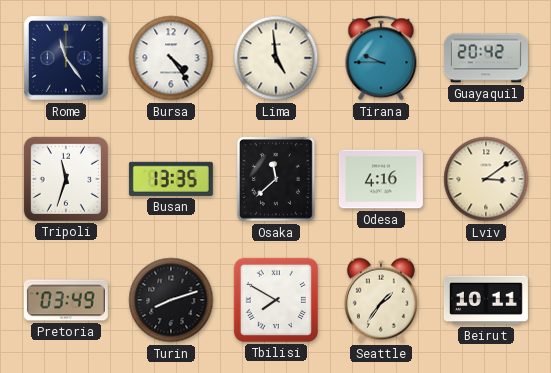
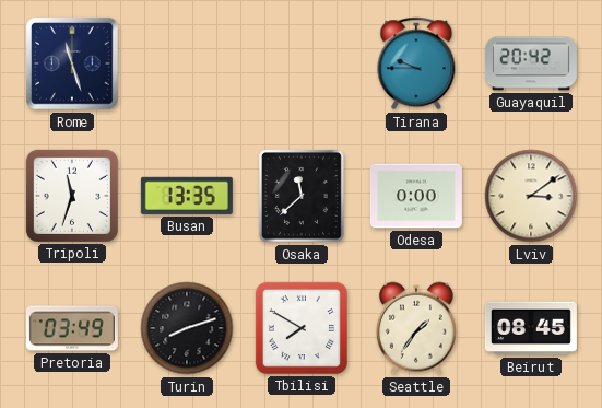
Rome: 11:24 -> 11:27
Bursa: 4:24 -> none
Lima: 4:59 -> none
Odesa: 4:16 -> 0:00
Beirut: 10:11 -> 08:45
